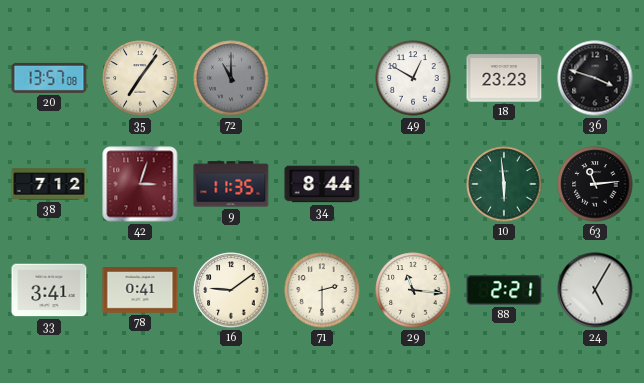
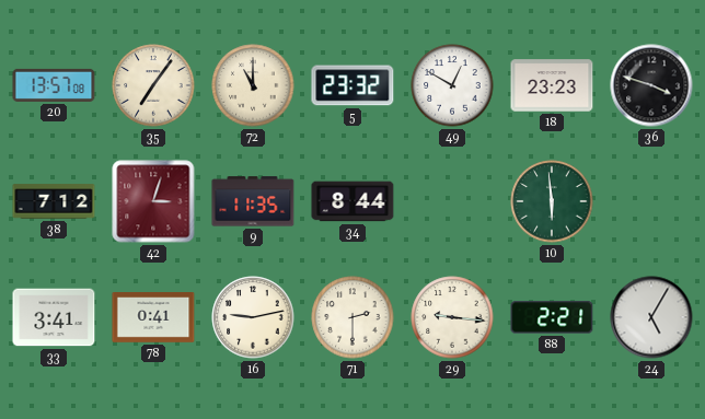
72 dial: grey -> cream
5: none -> 23:32
63: 11:14 -> none
16: 9:09 -> 9:13
29: 11:16 -> 9:16
